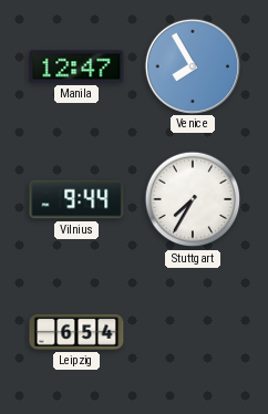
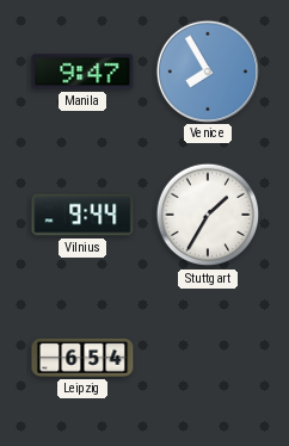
Manila: 12:47 -> 9:47
Stuttgart: 7:35 -> 1:35
